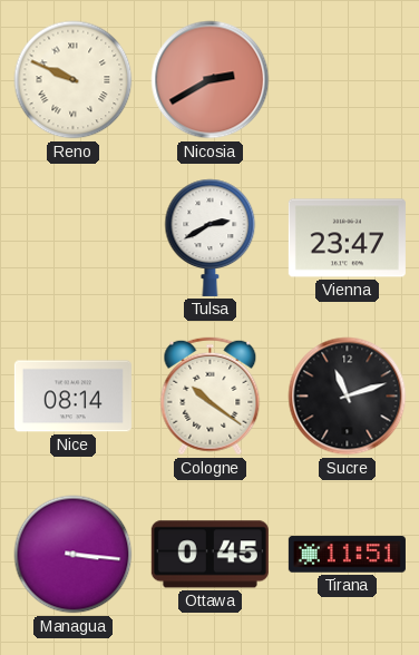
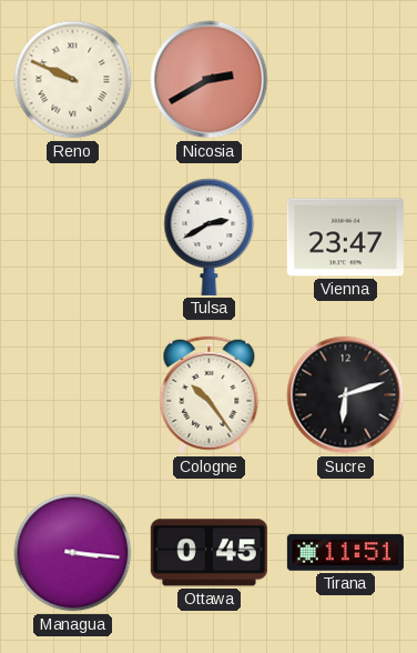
Nice: 08:14 -> none
Cologne: 10:21 -> 10:24
Sucre: 11:12 -> 6:12
